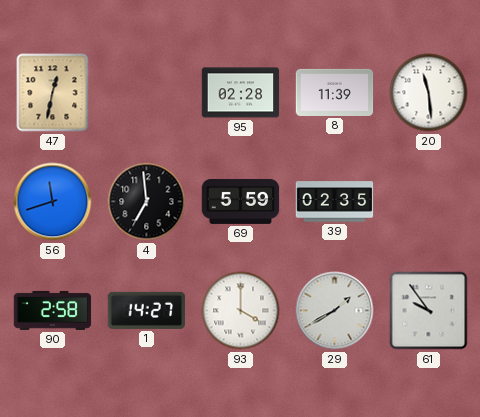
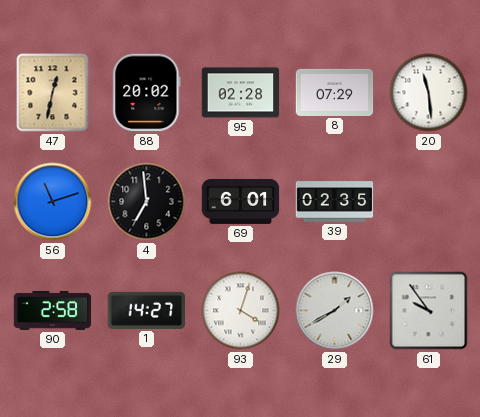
88: none -> 20:02
8: 11:39 -> 07:29
56: 11:42 -> 11:12
69: 5:59 -> 6:01
93: 4:00 -> 4:03
